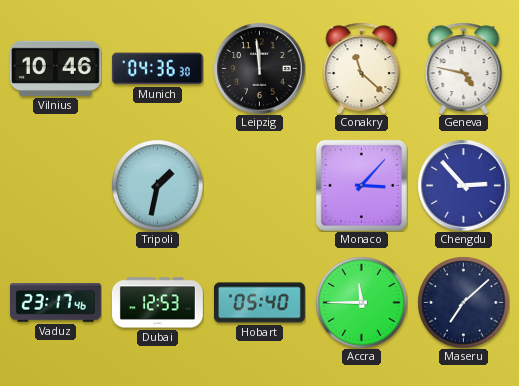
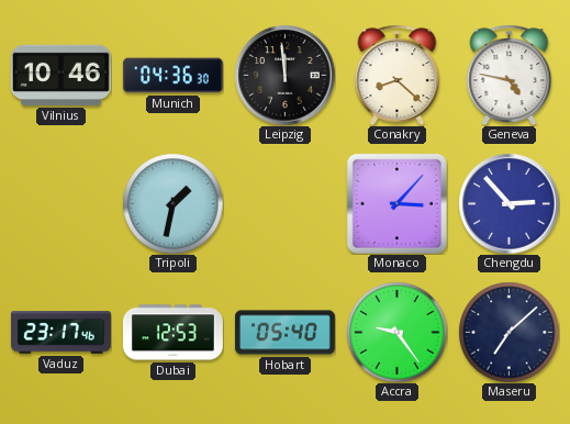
Conakry: 11:22 -> 8:22
Accra: 11:45 -> 9:24
